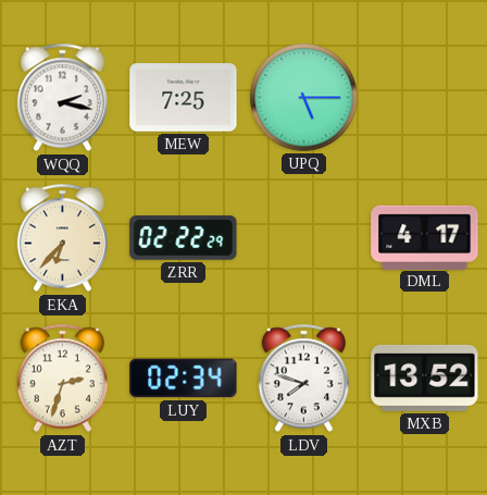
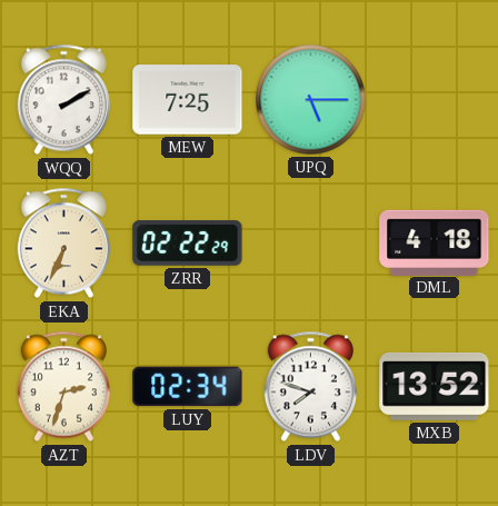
WQQ: 2:17 -> 2:10
EKA: 6:37 -> 6:34
DML: 4:17 -> 4:18
